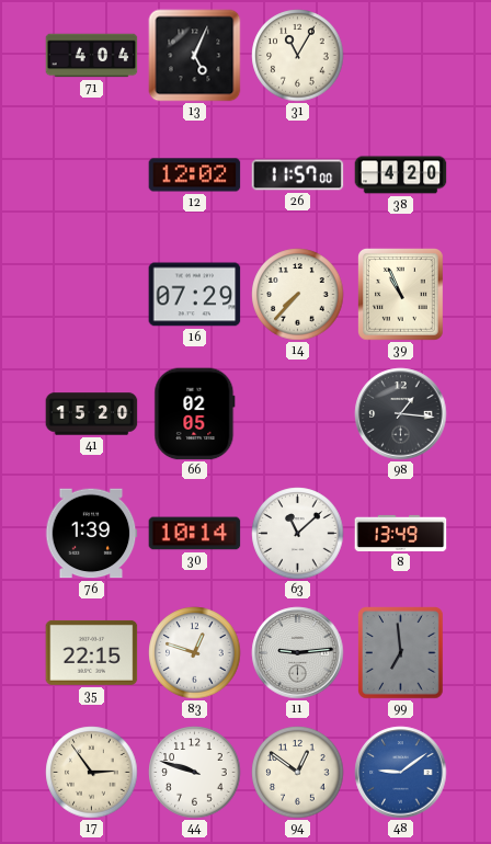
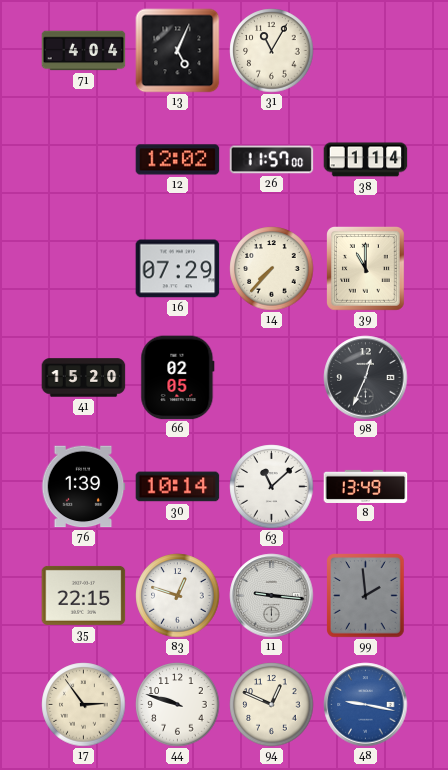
38: 4:20 -> 1:14
39: 10:56 -> 11:00
98: 1:16 -> 12:34
11: 9:14 -> 9:16
99: 6:59 -> 1:59
94: 12:51 -> 12:49
48: 9:09 -> 9:17
